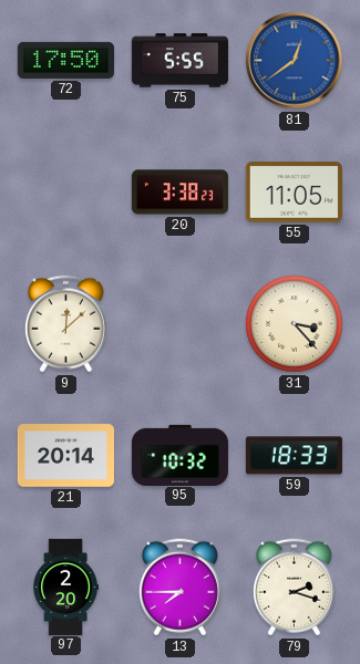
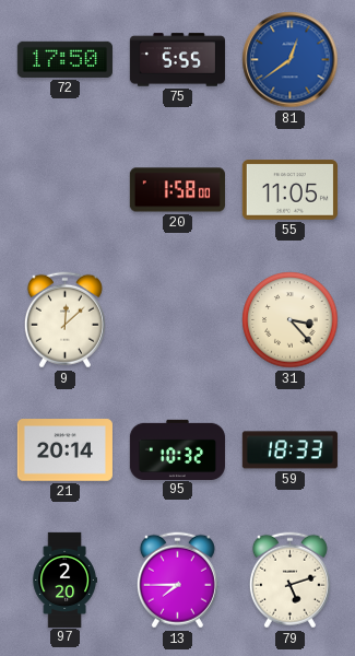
20: 3:38 -> 1:58
79: 2:18 -> 5:12
